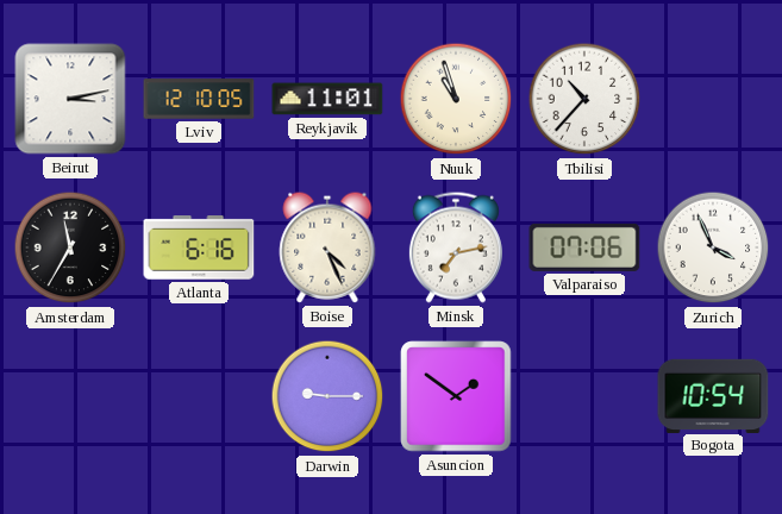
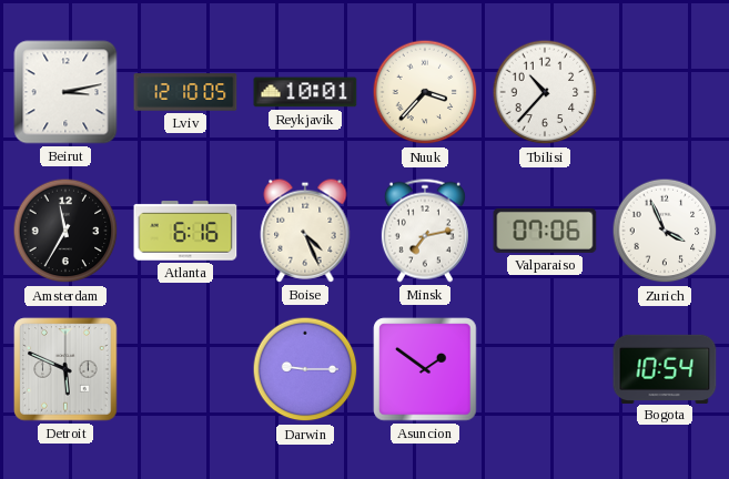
Reykjavik: 11:01 -> 10:01
Nuuk: 10:57 -> 3:37
Detroit: none -> 5:49
